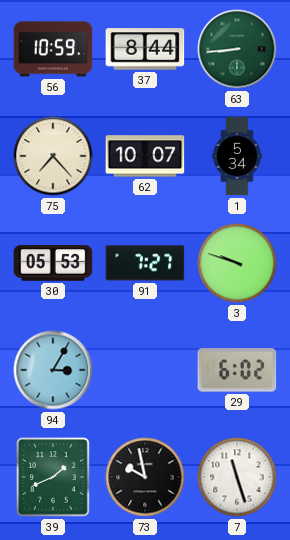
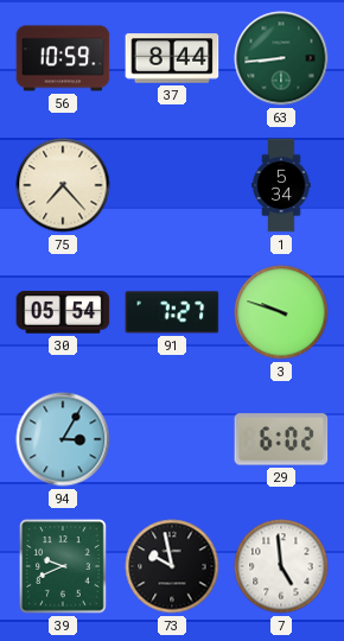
62: 10:07 -> none
30: 05:53 -> 05:54
39: 1:41 -> 9:41
7: 11:27 -> 4:59
